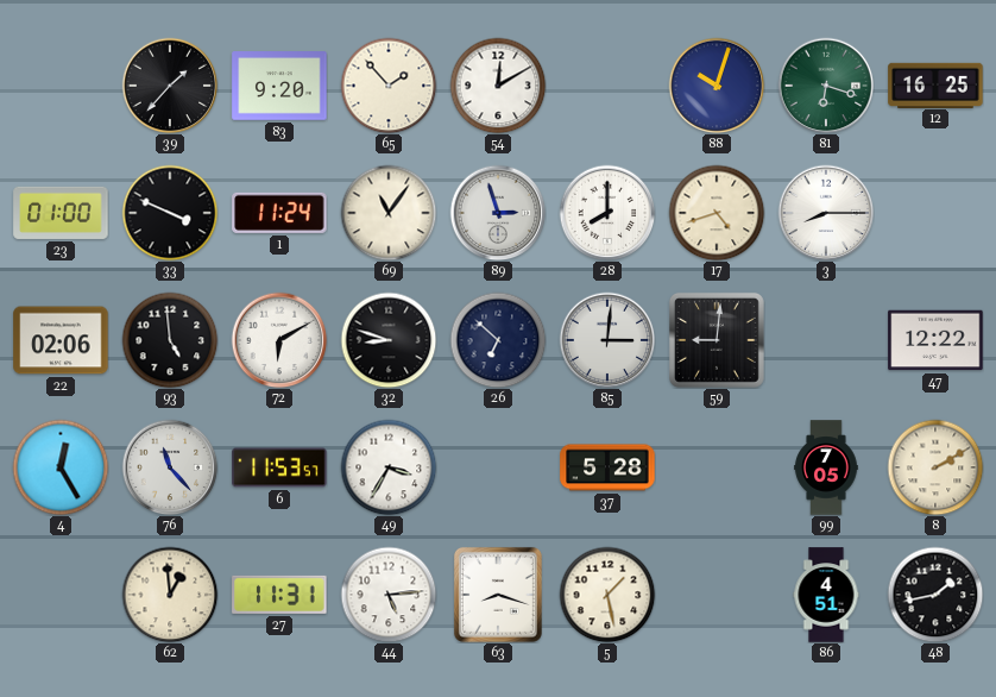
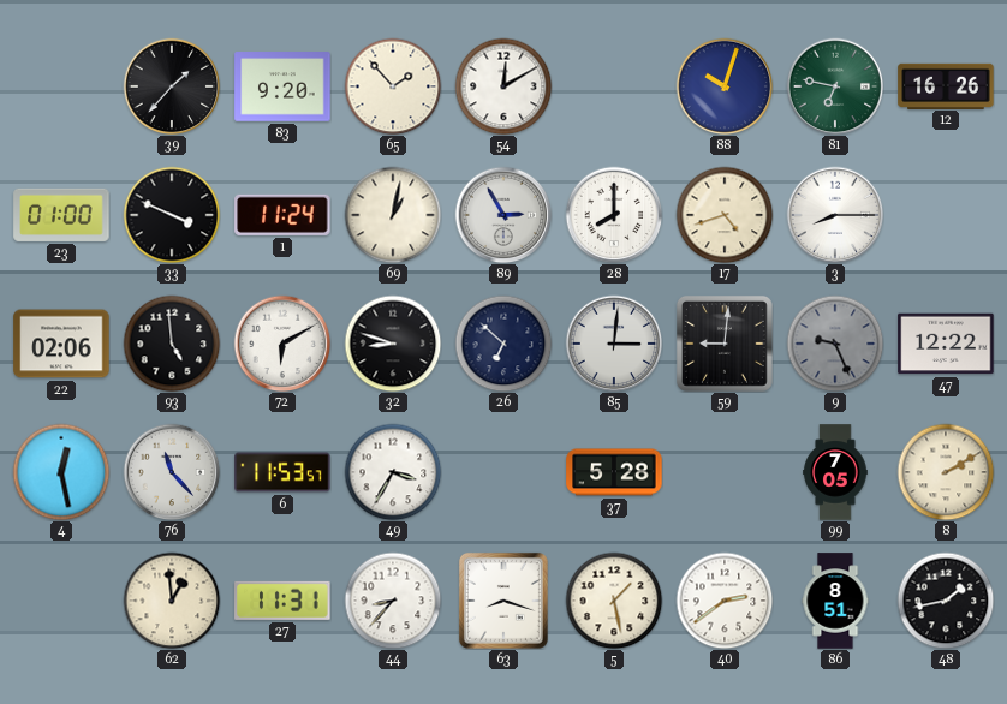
81: 6:18 -> 6:47
12: 16:25 -> 16:26
69: 11:06 -> 1:02
89: 2:57 -> 2:55
9: none -> 9:26
4: 12:25 -> 12:28
44: 5:14 -> 8:37
40: none -> 2:39
86: 4:51 -> 8:51
